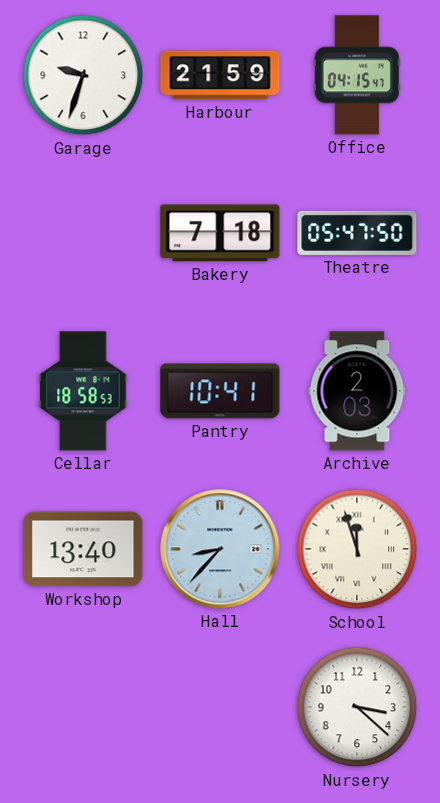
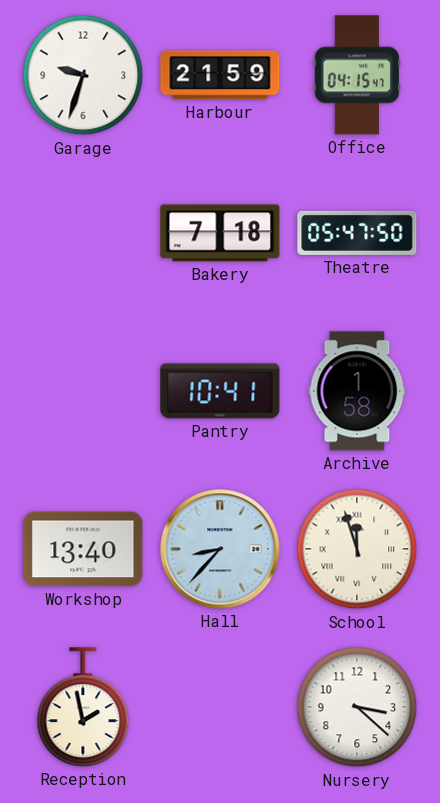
Cellar: 18:58 -> none
Archive: 2:03 -> 1:58
Reception: none -> 1:58
